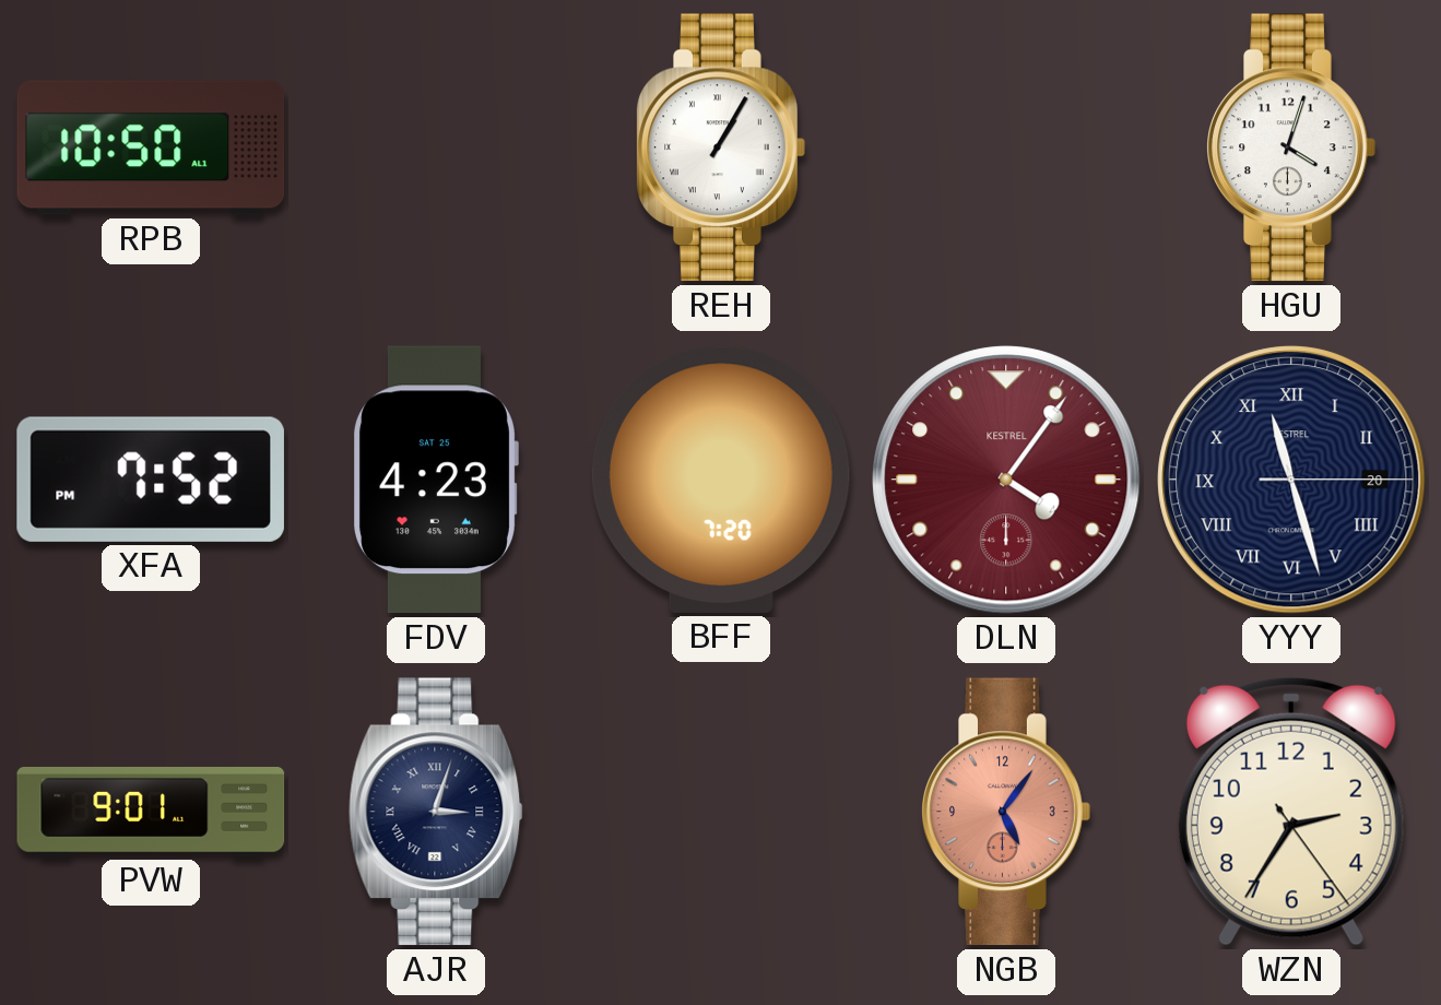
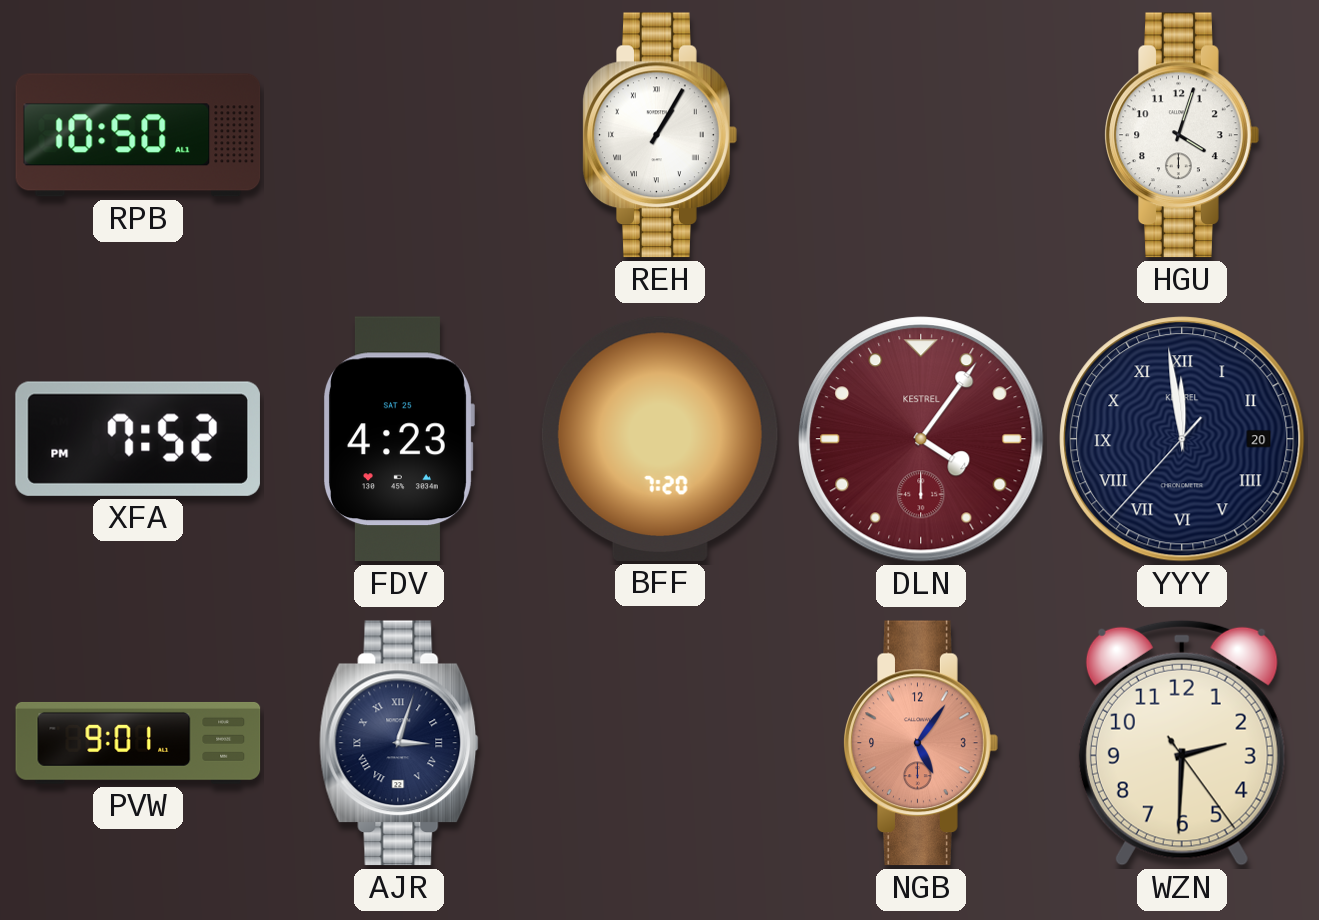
YYY: 11:27 -> 11:58
WZN: 2:35 -> 2:30
